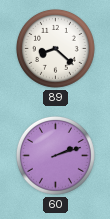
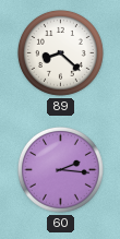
60: 2:12 -> 2:16
